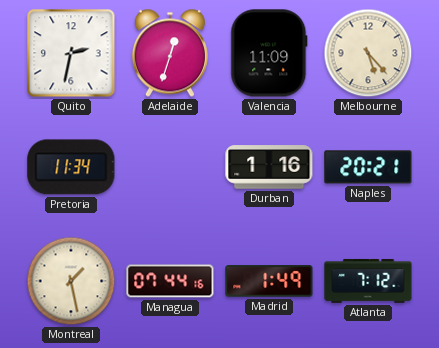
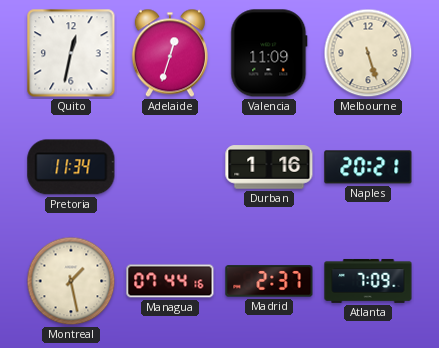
Quito: 2:32 -> 12:32
Melbourne: 5:23 -> 5:27
Madrid: 1:49 -> 2:37
Atlanta: 7:12 -> 7:09
